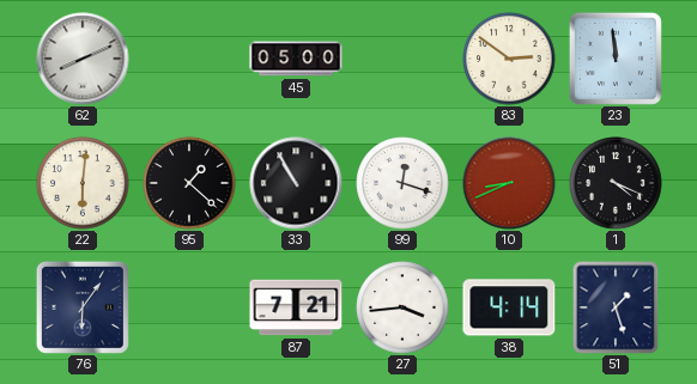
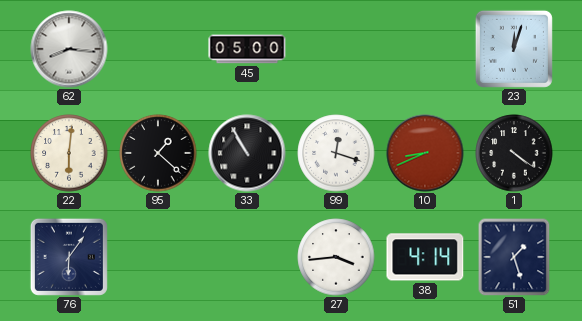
62: 8:11 -> 8:16
83: 2:51 -> none
23: 11:59 -> 12:03
1: 4:19 -> 4:21
87: 7:21 -> none
